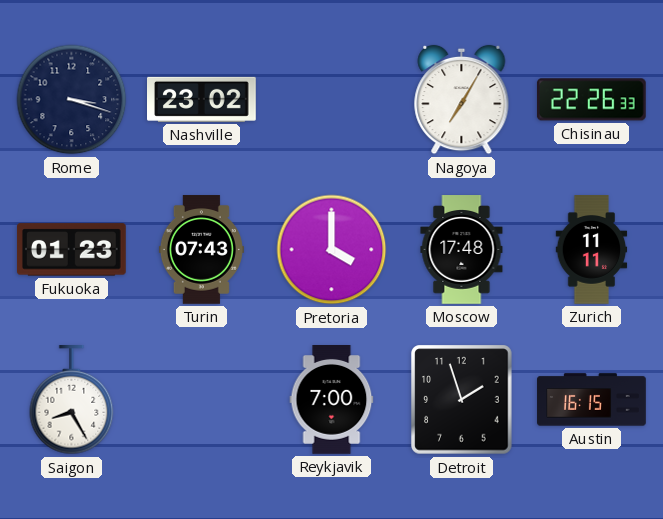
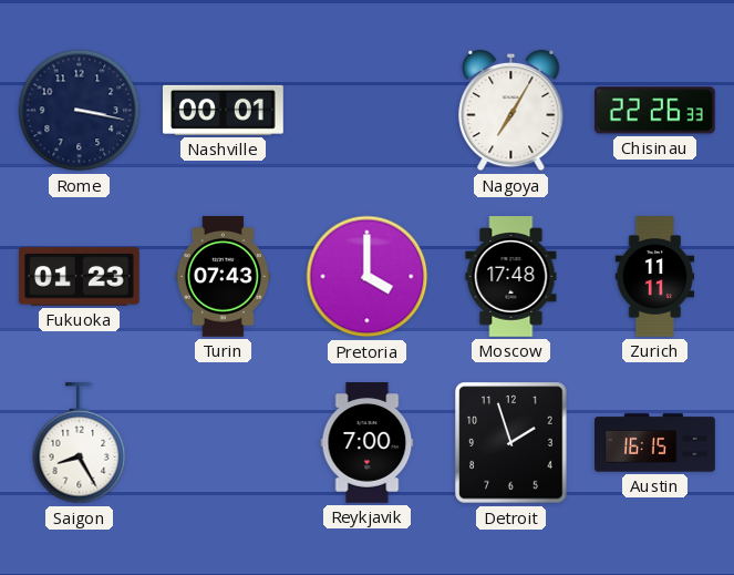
Rome: 3:18 -> 3:17
Nashville: 23:02 -> 00:01
